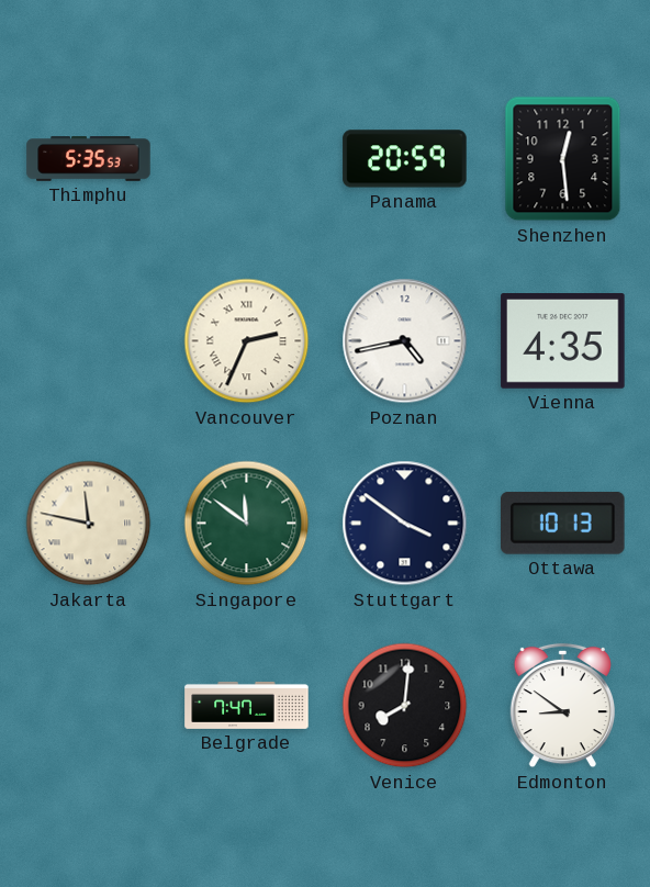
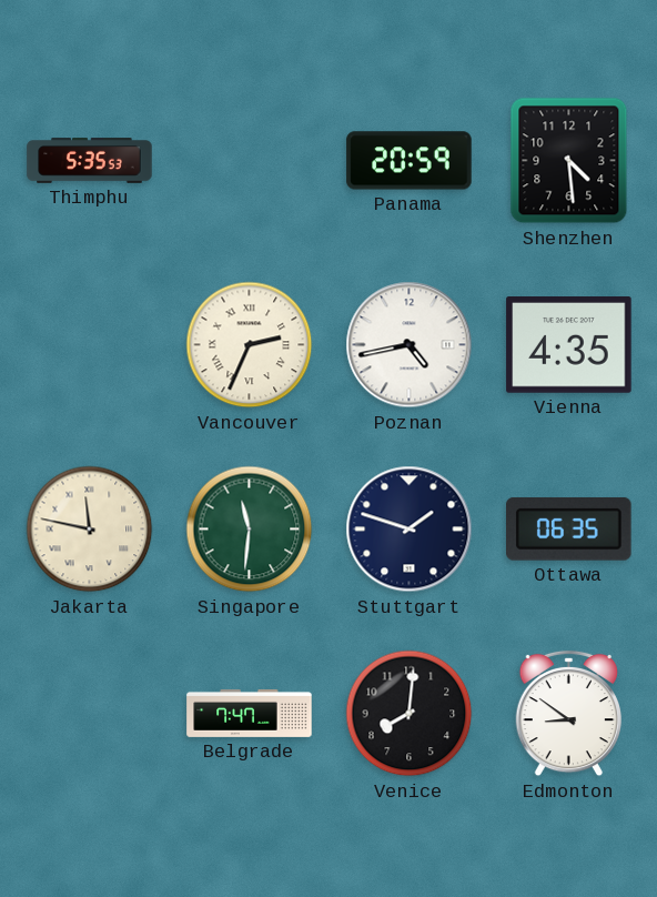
Shenzhen: 12:29 -> 4:29
Singapore: 11:51 -> 11:31
Stuttgart: 3:51 -> 1:48
Ottawa: 10:13 -> 06:35
